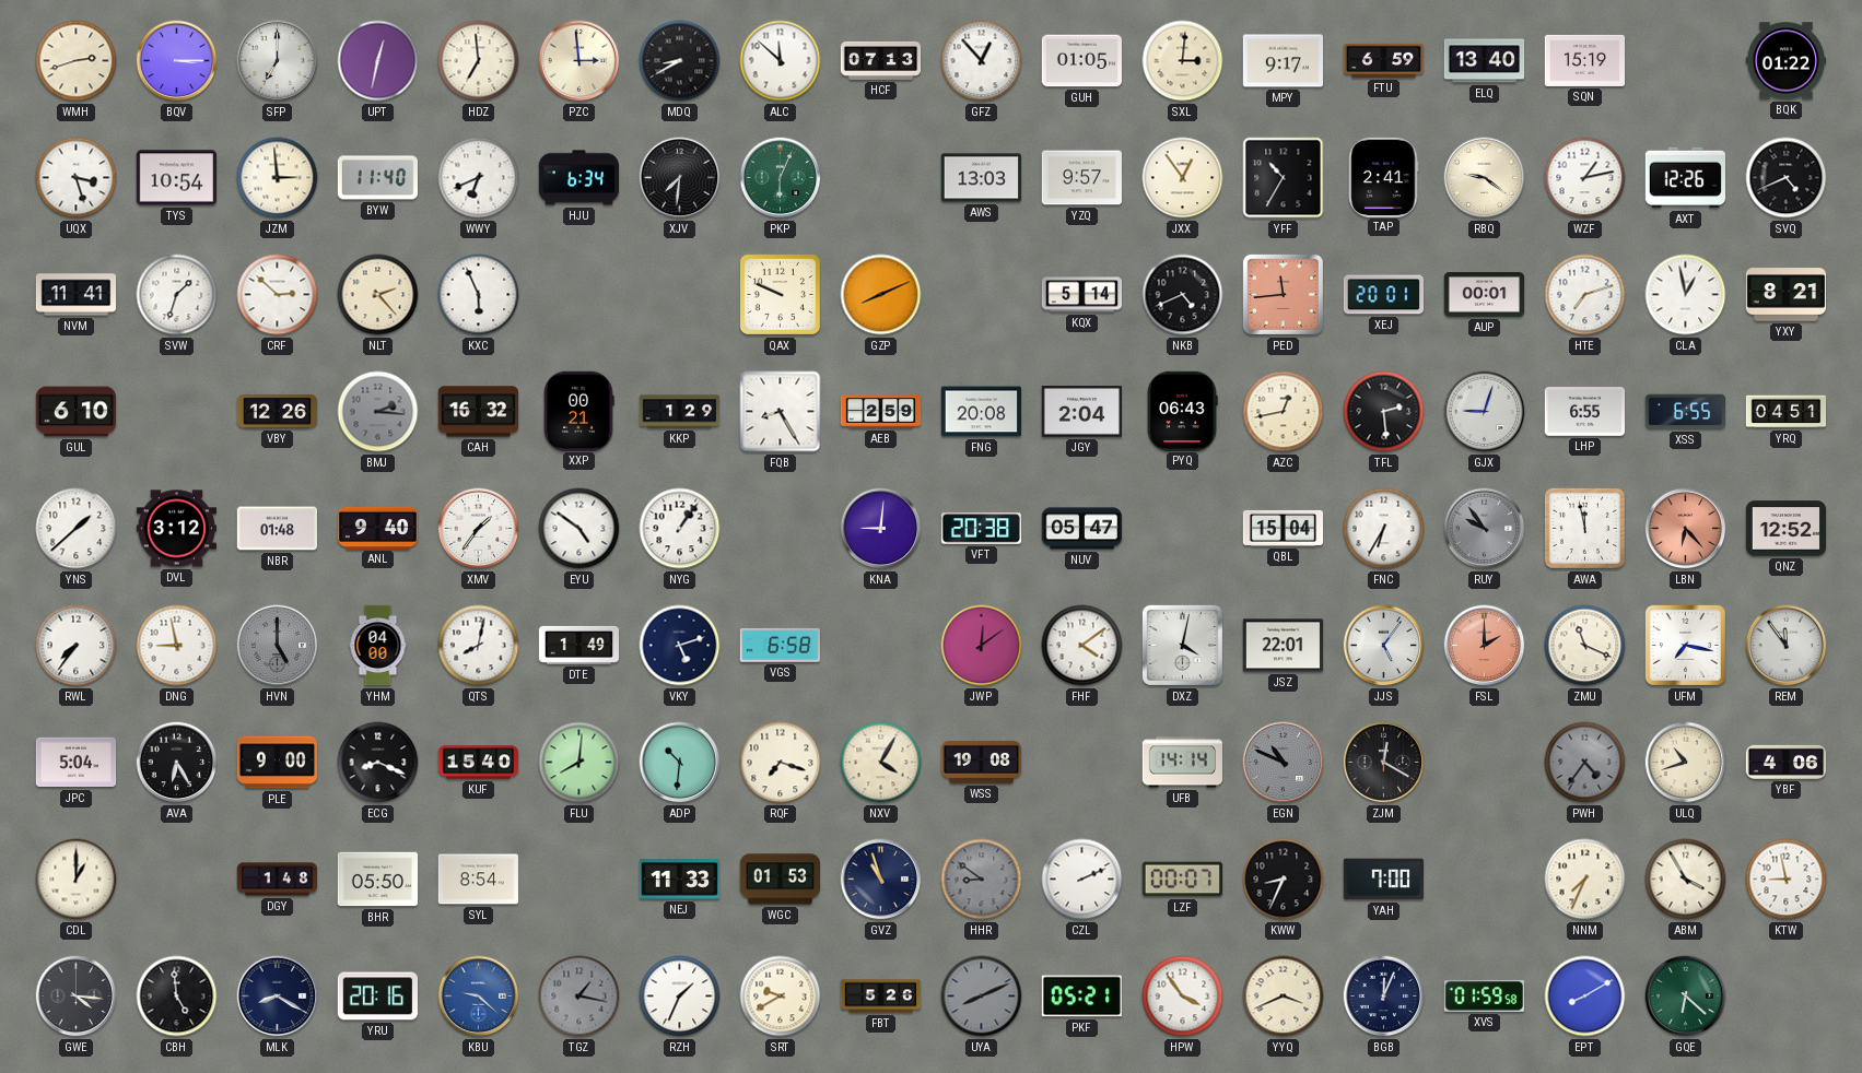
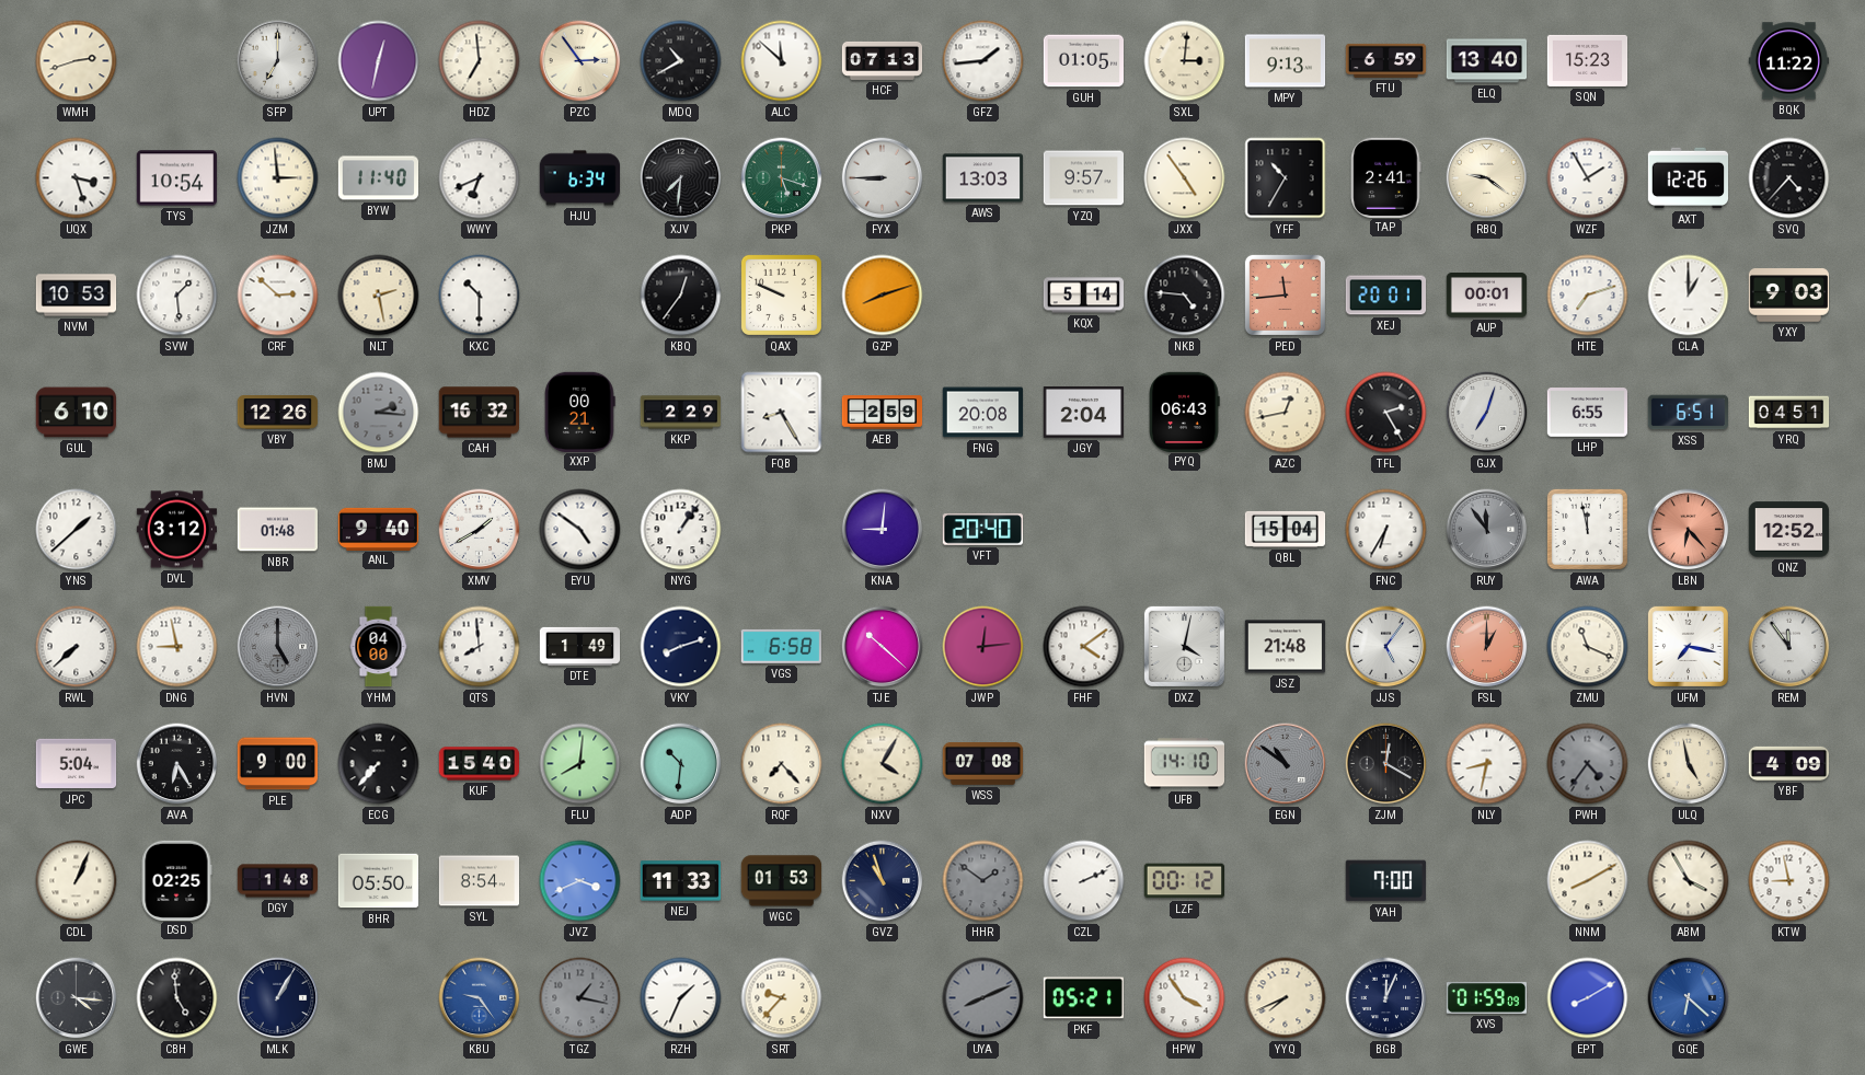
BQV: 3:15 -> none
PZC: 2:59 -> 2:54
MDQ: 8:40 -> 10:40
GFZ: 12:53 -> 1:44
MPY: 9:17 -> 9:13
SQN: 15:19 -> 15:23
BQK: 01:22 -> 11:22
PKP: 6:04 -> 5:18
FYX: none -> 8:45
JXX: 12:54 -> 4:54
WZF: 1:13 -> 1:55
SVQ: 4:41 -> 4:37
NVM: 11:41 -> 10:53
SVW: 1:33 -> 1:29
NLT: 2:23 -> 2:28
KXC: 5:56 -> 10:30
KBQ: none -> 12:36
GZP: 8:11 -> 8:12
NKB: 4:41 -> 4:46
CLA: 12:58 -> 1:00
YXY: 8:21 -> 9:03
KKP: 1:29 -> 2:29
TFL: 2:29 -> 2:25
GJX: 9:03 -> 7:03
XSS: 6:55 -> 6:51
XMV: 1:36 -> 1:40
VFT: 20:38 -> 20:40
NUV: 05:47 -> none
RUY: 9:54 -> 11:54
RWL: 7:36 -> 7:38
QTS: 8:02 -> 7:59
VKY: 5:12 -> 8:12
TJE: none -> 10:22
JWP: 12:09 -> 12:14
JSZ: 22:01 -> 21:48
FSL: 2:00 -> 1:00
ECG: 8:19 -> 7:37
RQF: 7:18 -> 7:23
WSS: 19:08 -> 07:08
UFB: 14:14 -> 14:10
EGN: 10:49 -> 10:51
NLY: none -> 8:32
ULQ: 10:42 -> 4:58
YBF: 4:06 -> 4:09
CDL: 1:00 -> 1:04
DSD: none -> 02:25
JVZ: none -> 3:41
HHR: 8:51 -> 1:51
LZF: 00:07 -> 00:12
KWW: 8:34 -> none
NNM: 7:34 -> 8:10
MLK: 8:20 -> 1:05
YRU: 20:16 -> none
KBU: 9:22 -> 9:24
SRT: 9:40 -> 9:37
FBT: 5:26 -> none
YYQ: 3:41 -> 7:41
XVS: 01:59:58 -> 01:59:09
GQE dial: green -> blue
